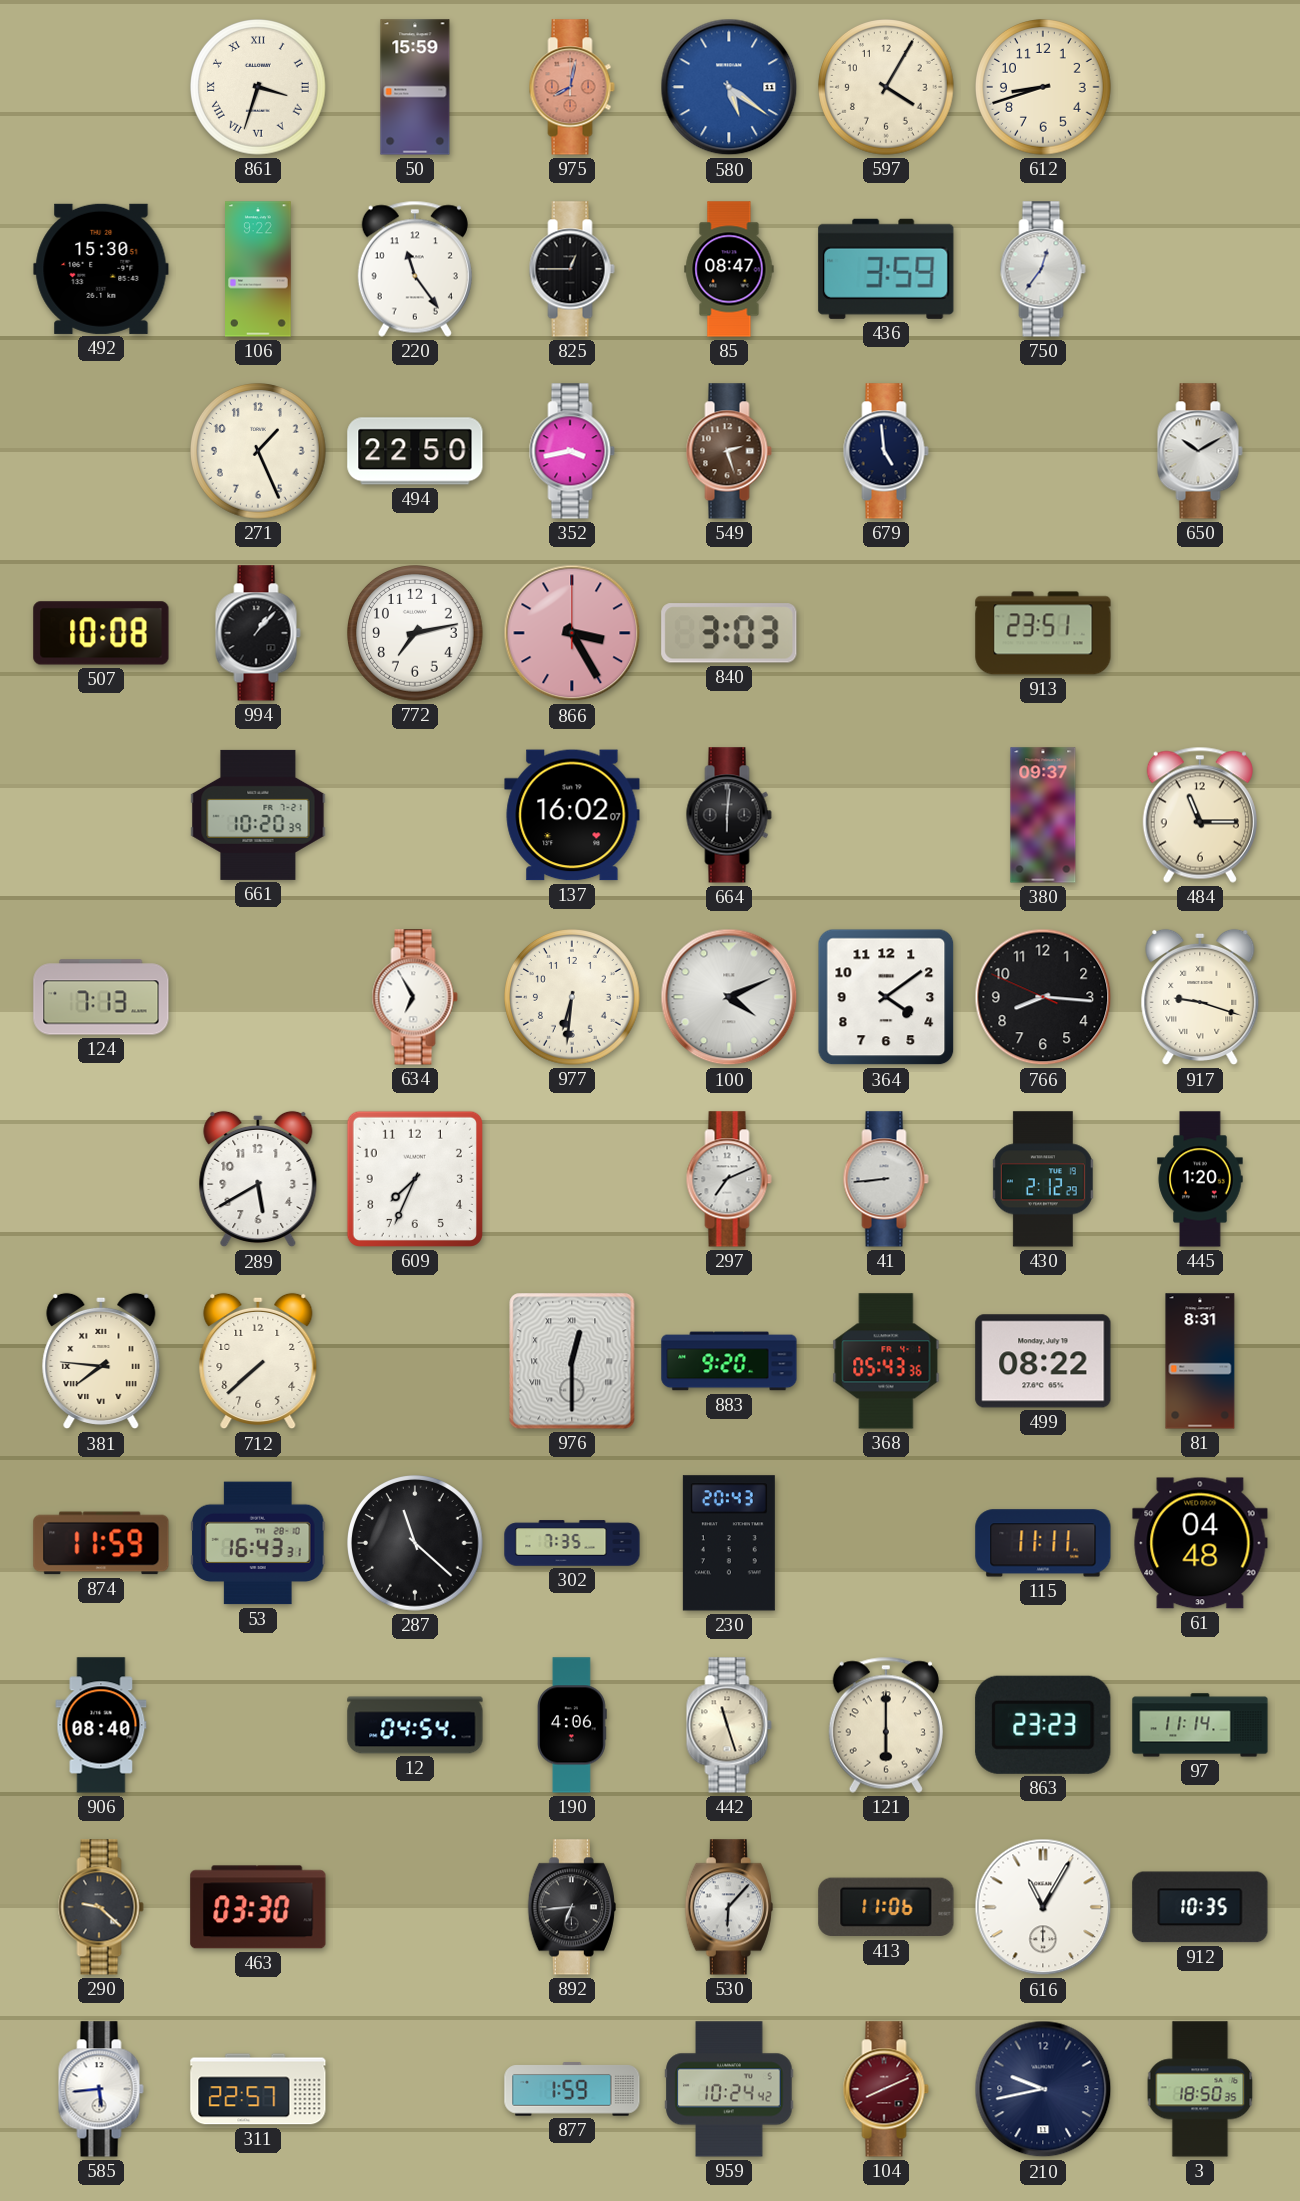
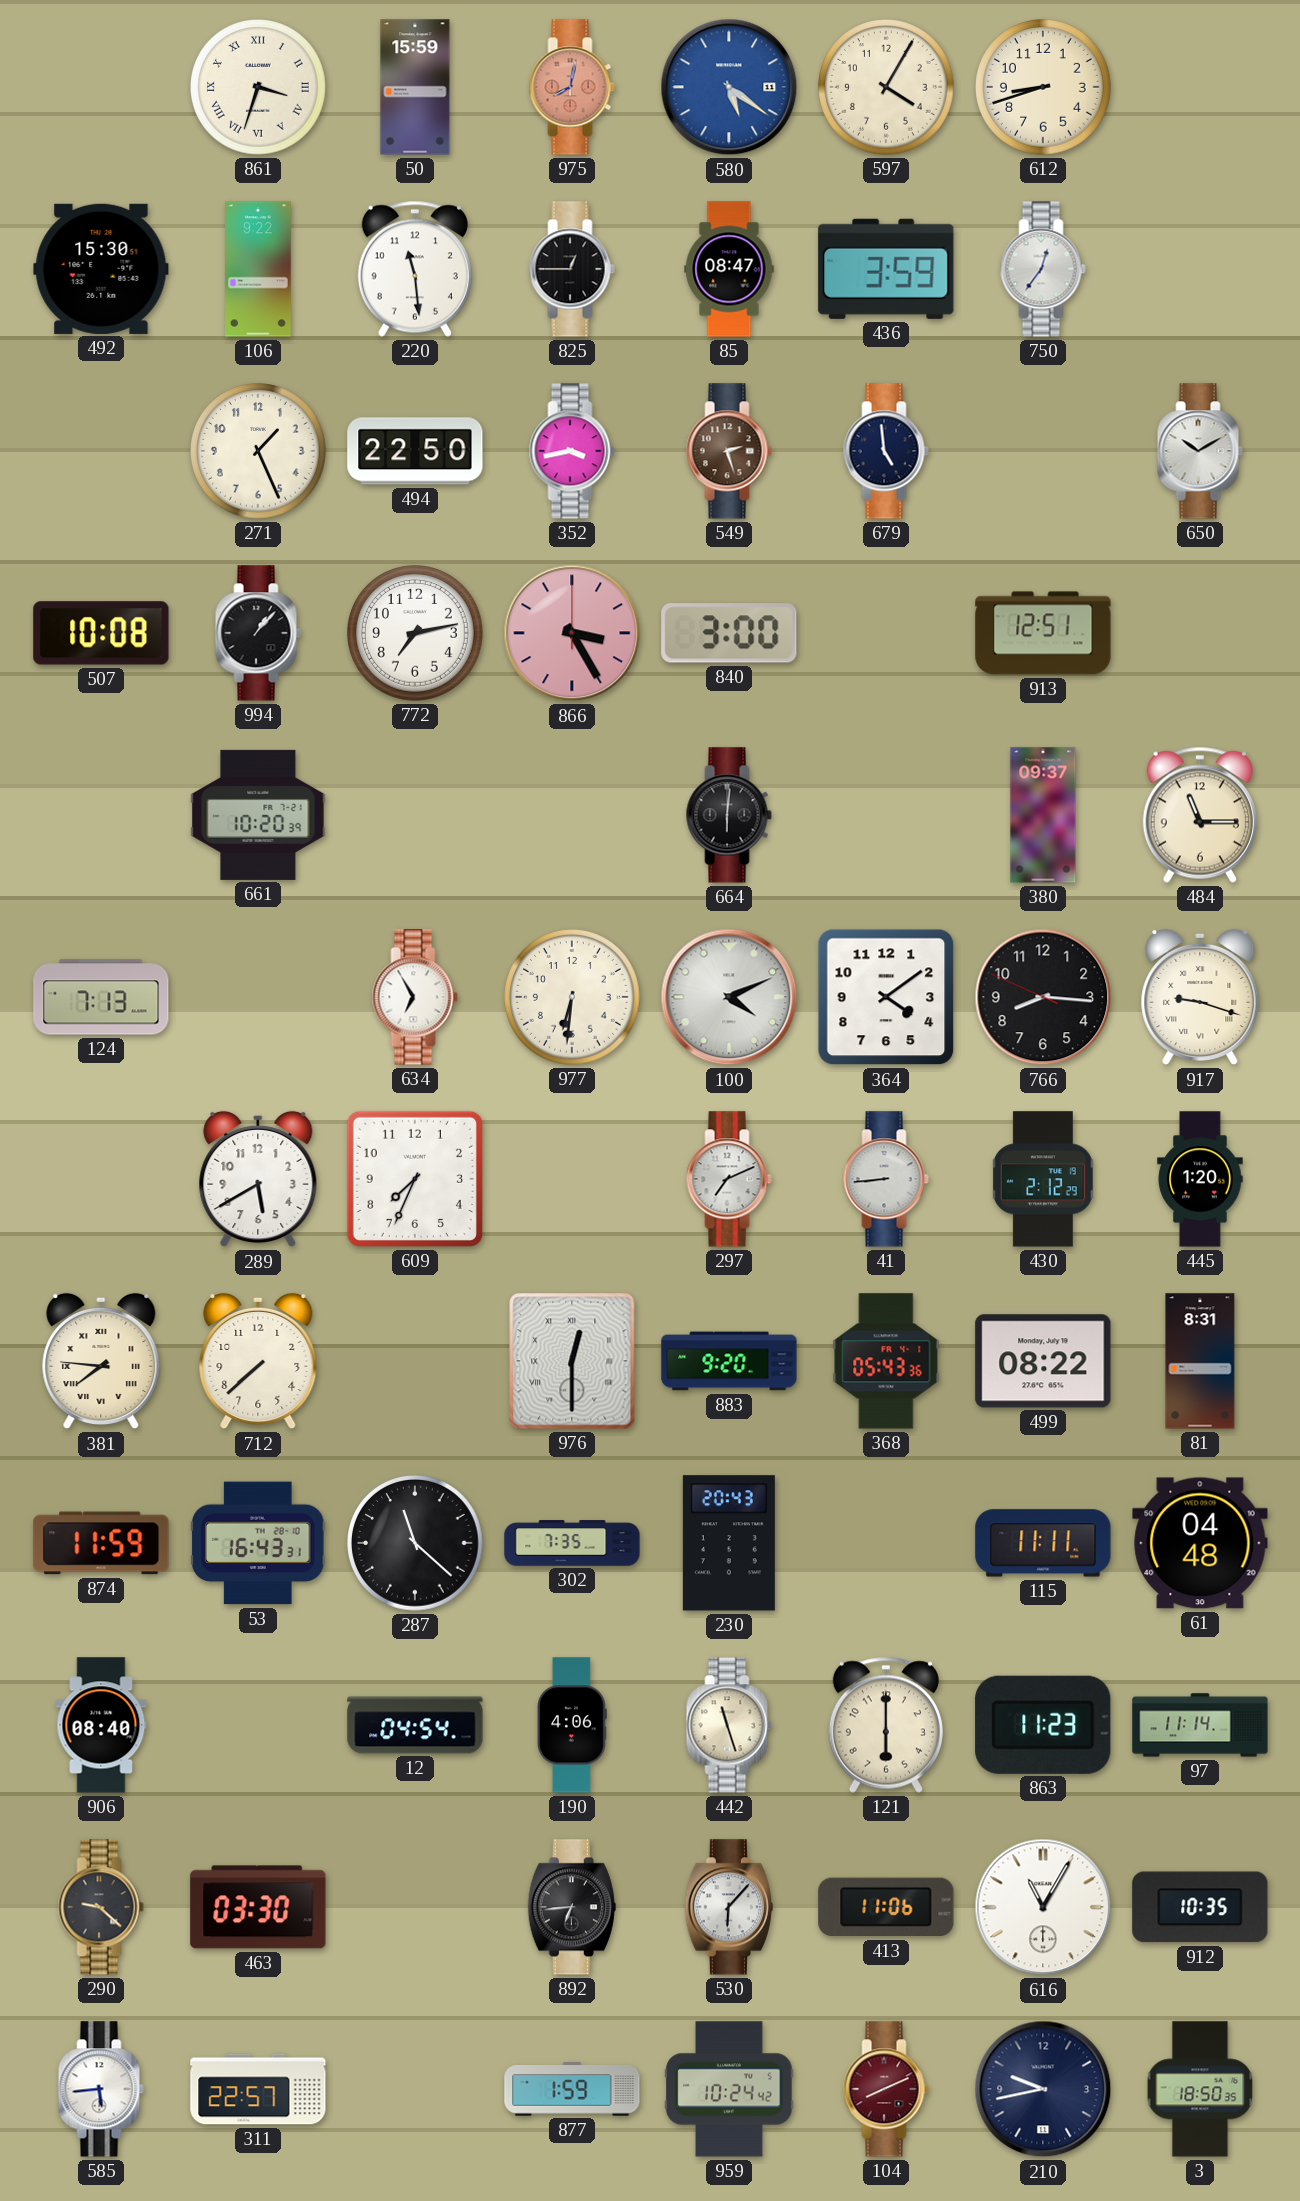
220: 11:24 -> 11:29
840: 3:03 -> 3:00
913: 23:51 -> 12:51
137: 16:02 -> none
863: 23:23 -> 11:23
